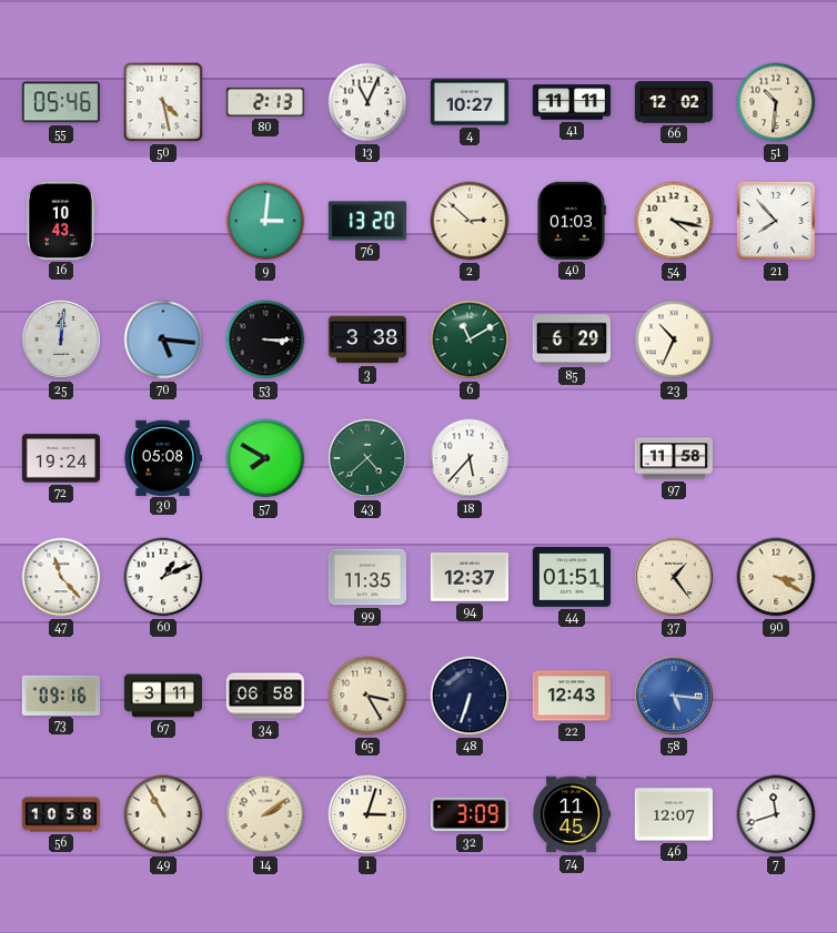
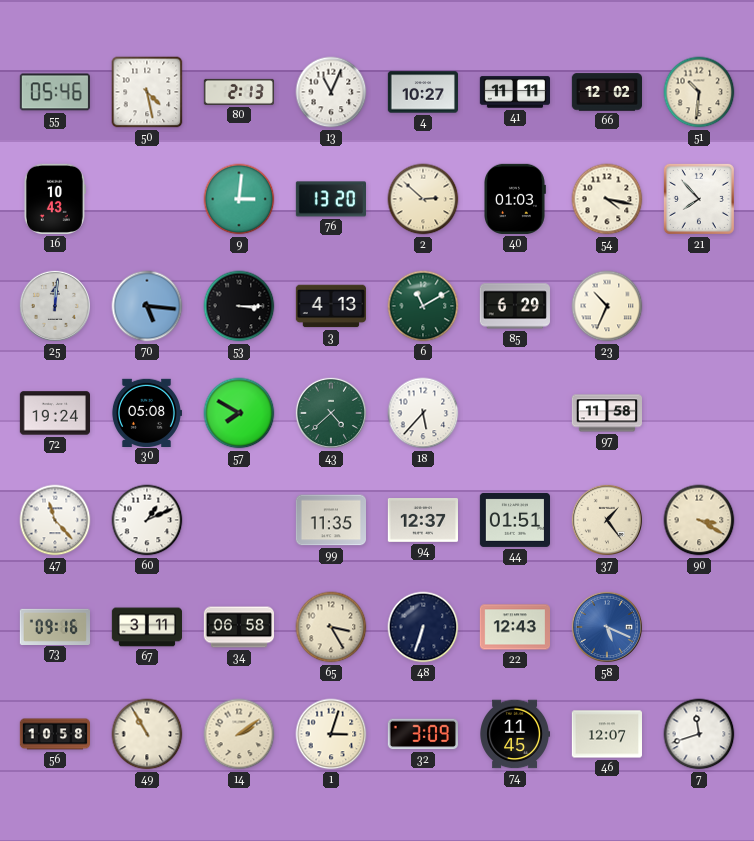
3: 3:38 -> 4:13
58: 5:16 -> 5:19
